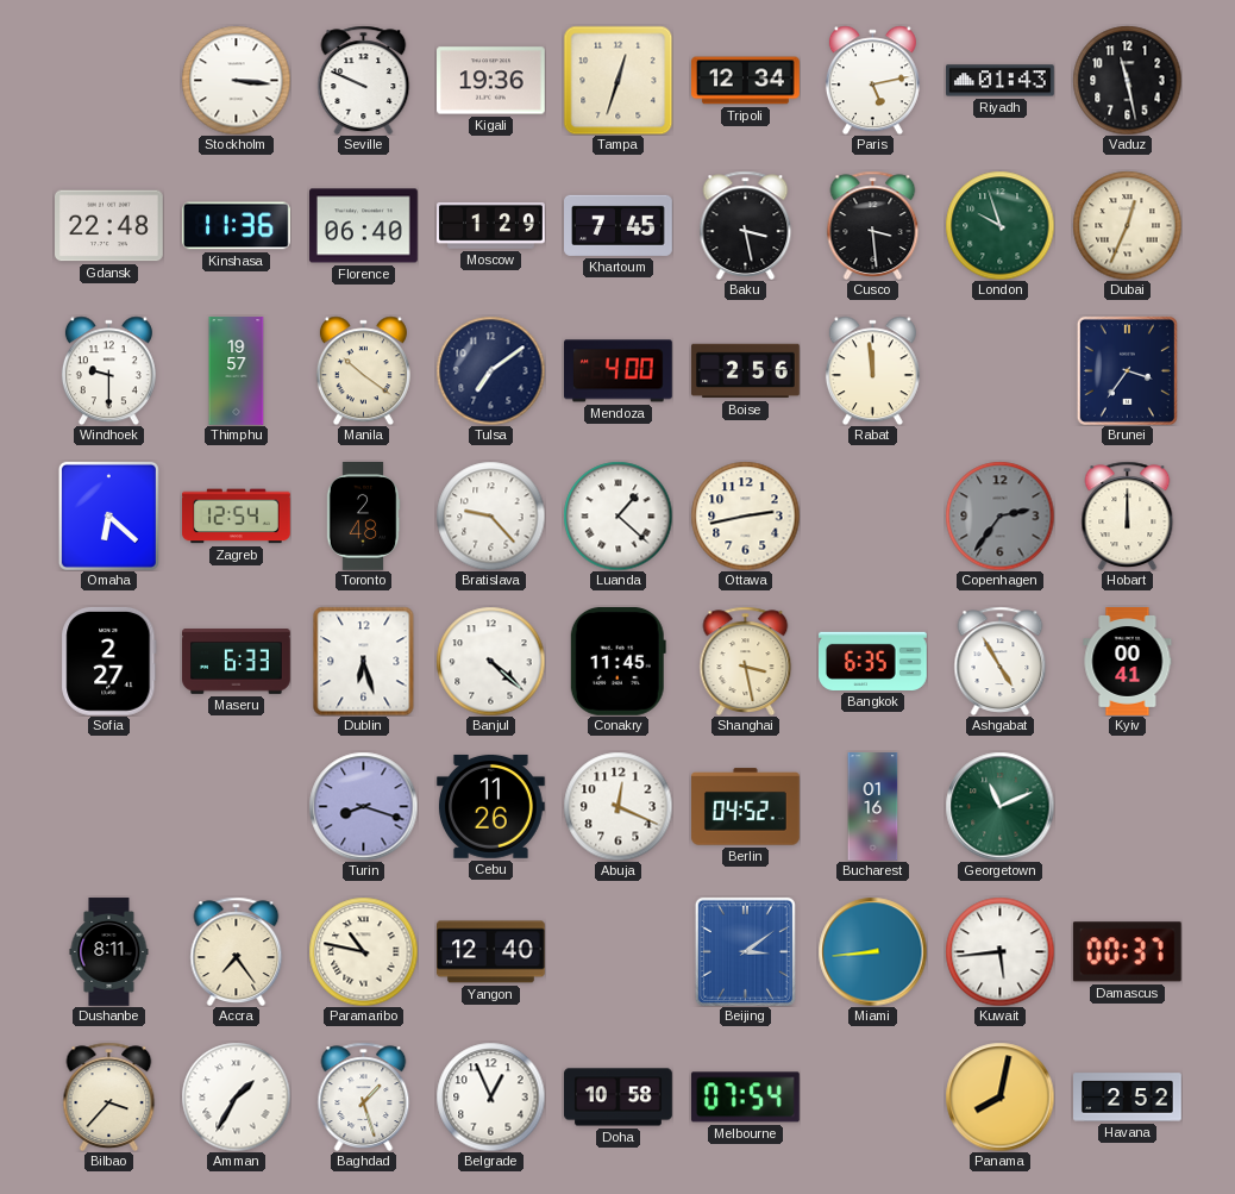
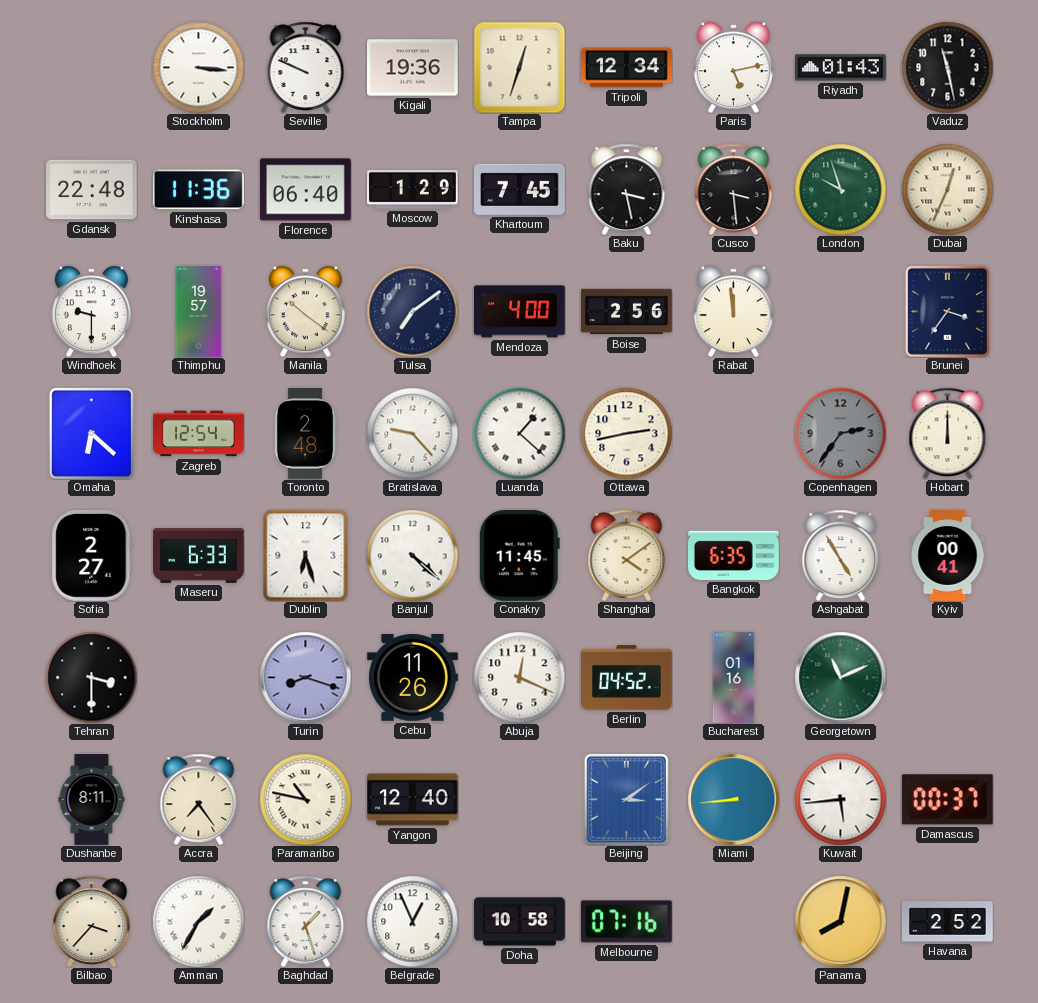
Shanghai: 3:28 -> 4:09
Tehran: none -> 3:30
Melbourne: 07:54 -> 07:16
